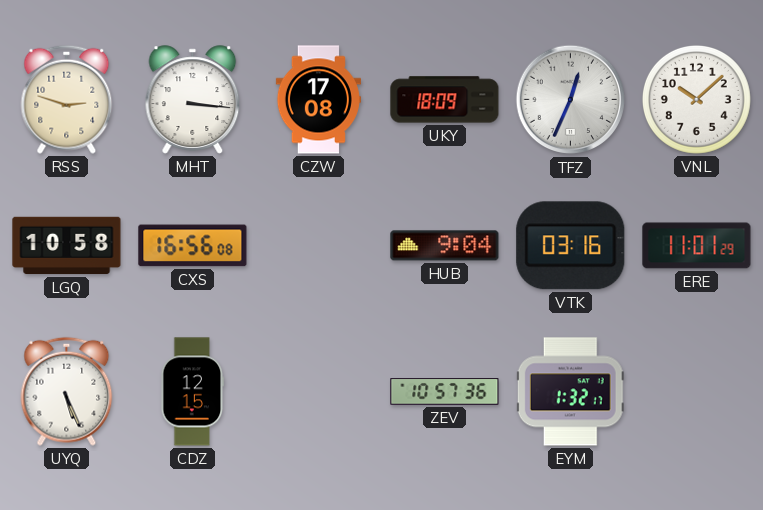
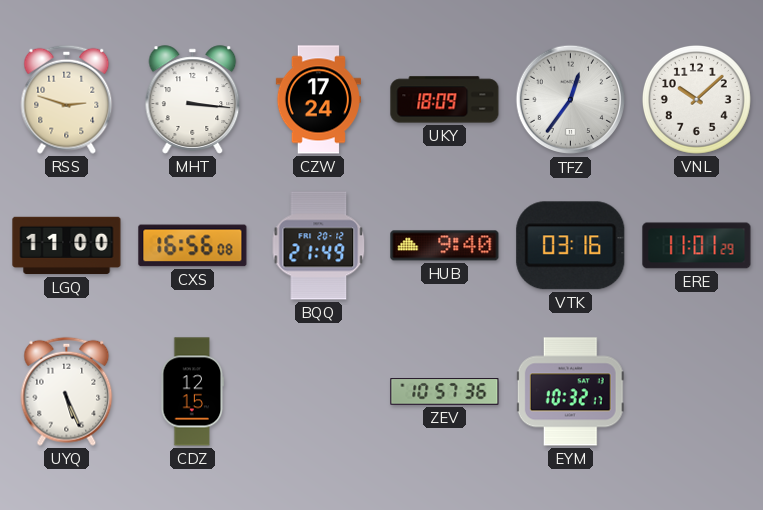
CZW: 17:08 -> 17:24
TFZ: 12:34 -> 12:36
LGQ: 10:58 -> 11:00
BQQ: none -> 21:49
HUB: 9:04 -> 9:40
EYM: 1:32 -> 10:32
